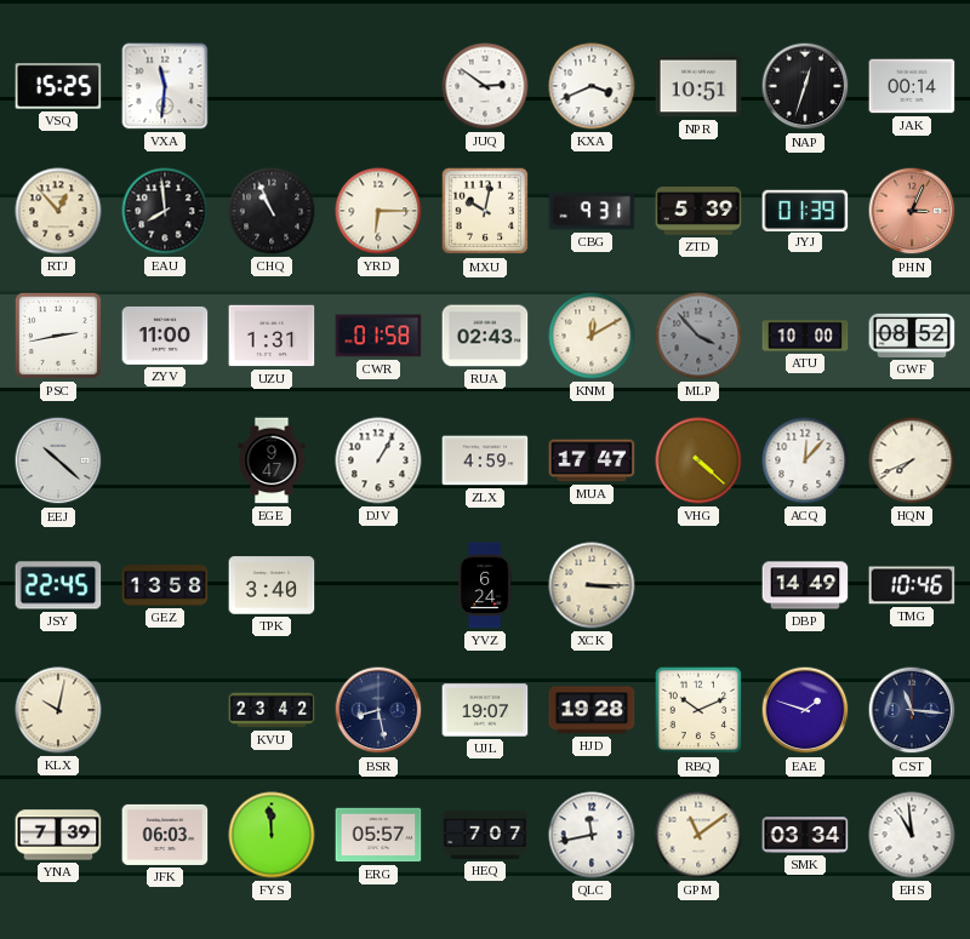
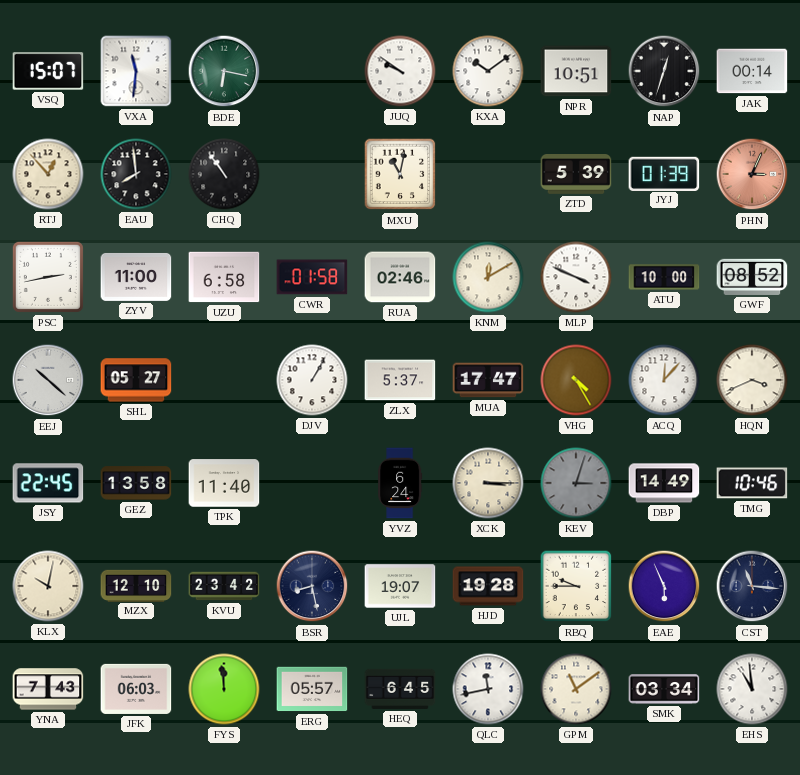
VSQ: 15:25 -> 15:07
BDE: none -> 6:17
JUQ: 2:51 -> 9:51
KXA: 3:41 -> 10:09
CHQ: 10:56 -> 10:54
YRD: 6:15 -> none
MXU: 10:02 -> 11:02
CBG: 9:31 -> none
UZU: 1:31 -> 6:58
RUA: 02:43 -> 02:46
MLP: 3:53 -> 3:49
MLP dial: grey -> white
SHL: none -> 05:27
EGE: 9:47 -> none
ZLX: 4:59 -> 5:37
VHG: 4:22 -> 4:25
HQN: 7:41 -> 3:41
TPK: 3:40 -> 11:40
KEV: none -> 3:03
MZX: none -> 12:10
RBQ: 10:11 -> 9:45
EAE: 1:48 -> 5:56
YNA: 7:39 -> 7:43
HEQ: 7:07 -> 6:45
